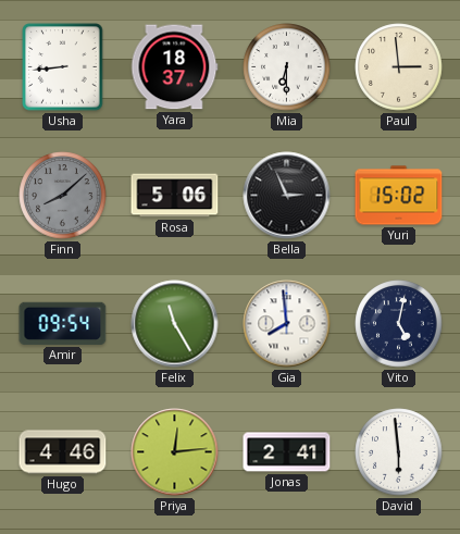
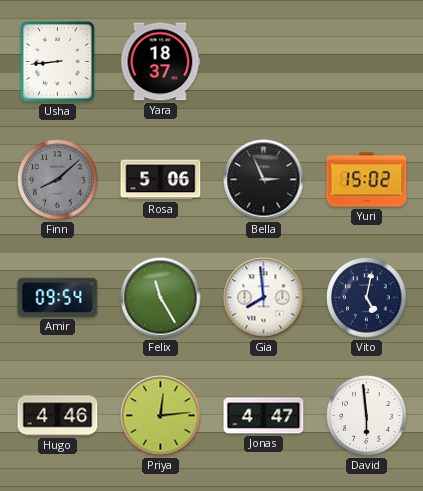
Mia: 6:30 -> none
Paul: 2:59 -> none
Jonas: 2:41 -> 4:47
